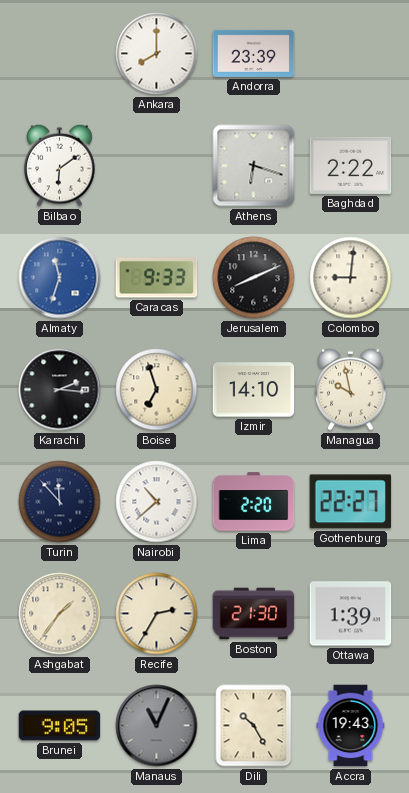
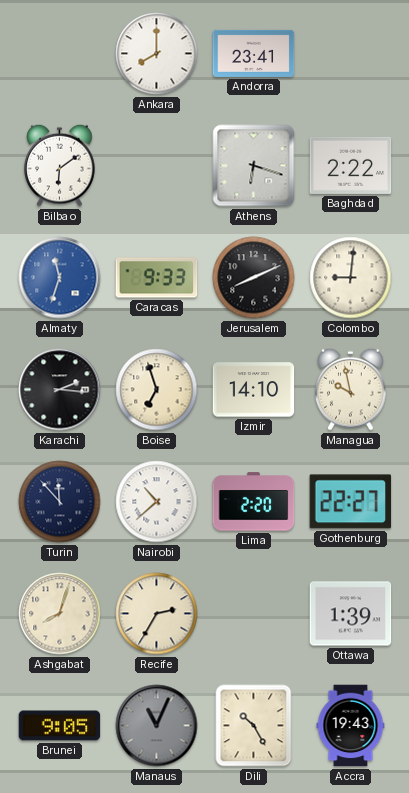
Andorra: 23:39 -> 23:41
Ashgabat: 1:36 -> 8:03
Boston: 21:30 -> none
